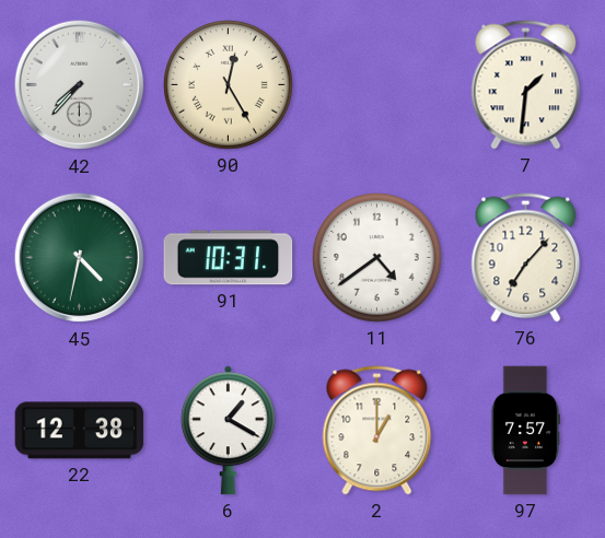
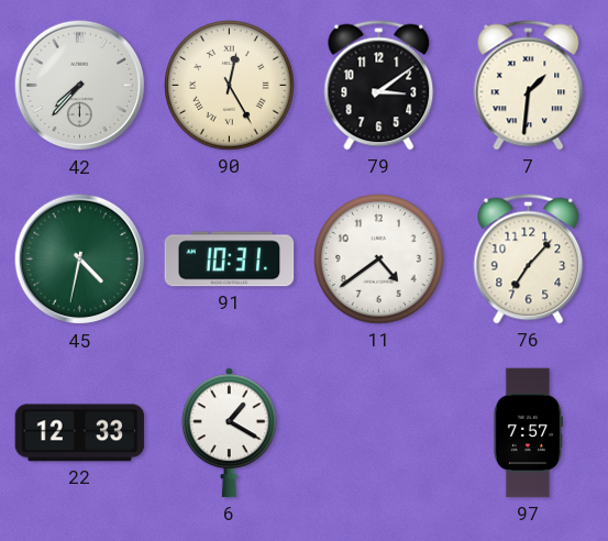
79: none -> 3:09
22: 12:38 -> 12:33
2: 1:00 -> none
